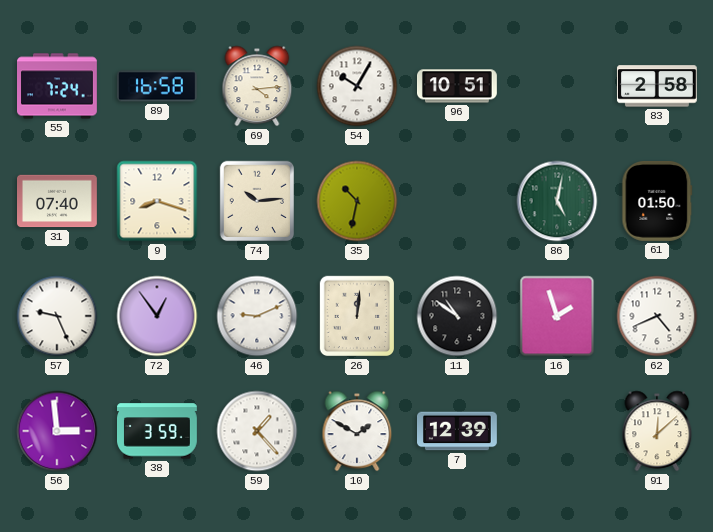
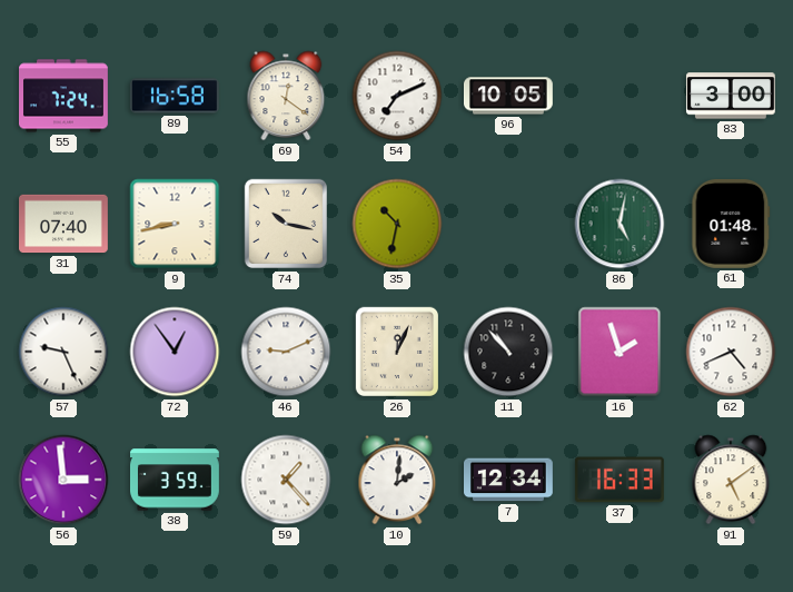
69: 4:14 -> 12:21
54: 10:05 -> 7:11
96: 10:51 -> 10:05
83: 2:58 -> 3:00
9: 8:18 -> 8:43
74: 10:14 -> 10:17
61: 01:50 -> 01:48
26: 12:01 -> 12:04
11: 10:51 -> 10:53
10: 1:50 -> 2:01
7: 12:39 -> 12:34
37: none -> 16:33
91: 12:08 -> 5:09
